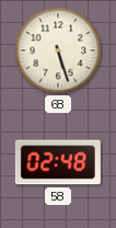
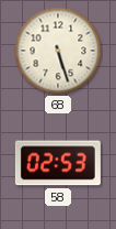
58: 02:48 -> 02:53
